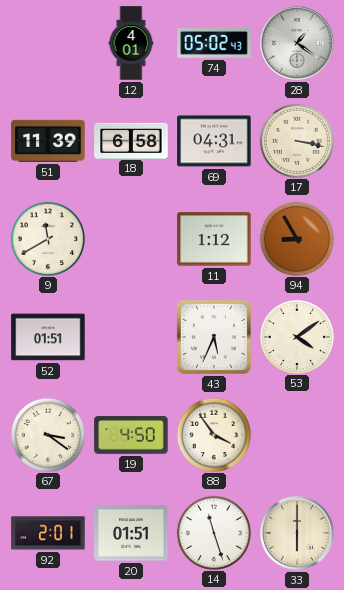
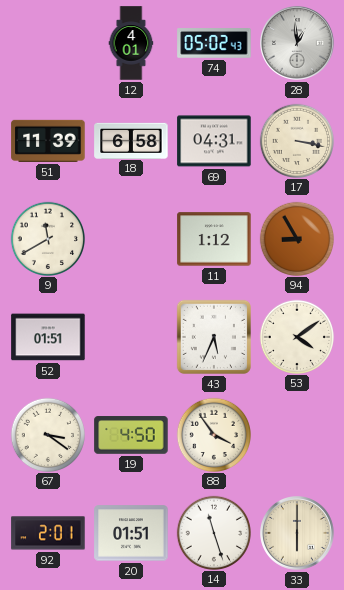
28: 1:21 -> 12:59
